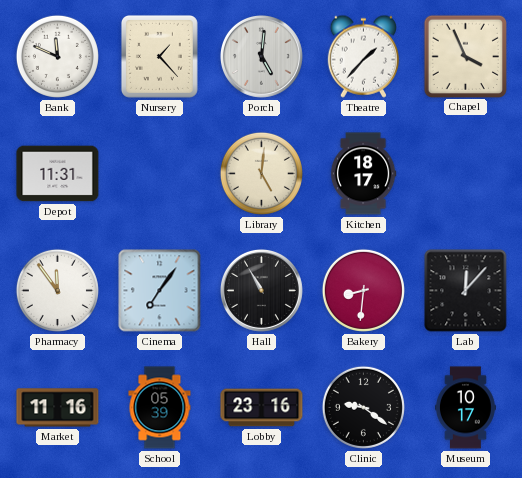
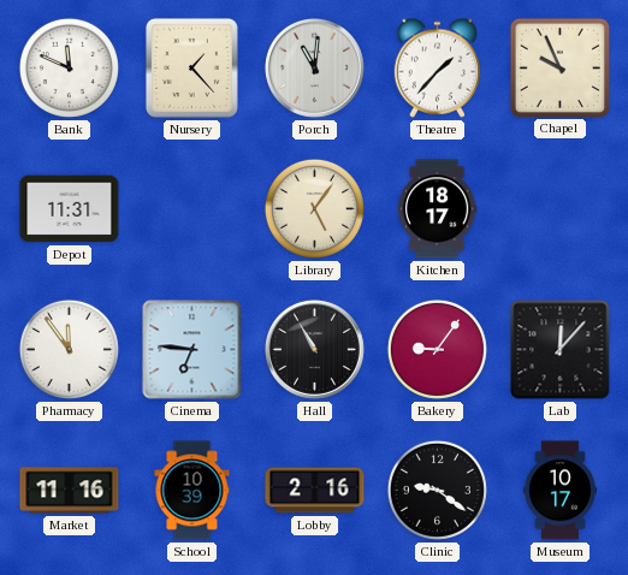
Porch: 5:01 -> 11:01
Chapel: 3:56 -> 9:56
Library: 5:01 -> 5:06
Cinema: 7:06 -> 6:46
Bakery: 8:31 -> 9:06
School: 05:39 -> 10:39
Lobby: 23:16 -> 2:16
